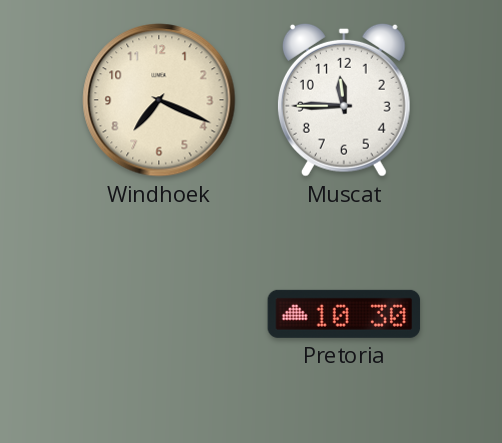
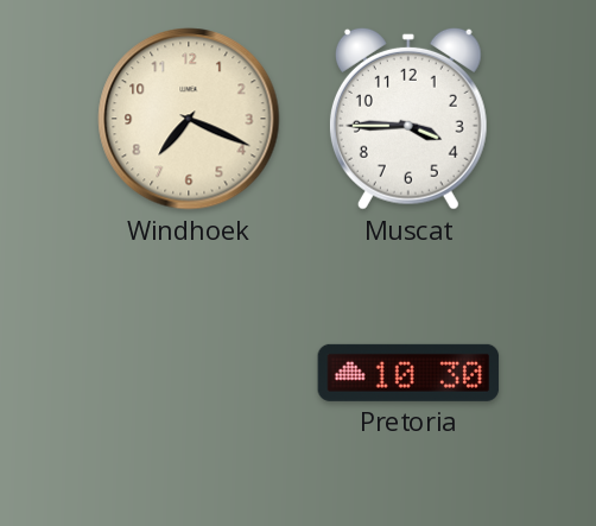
Muscat: 11:45 -> 3:45
